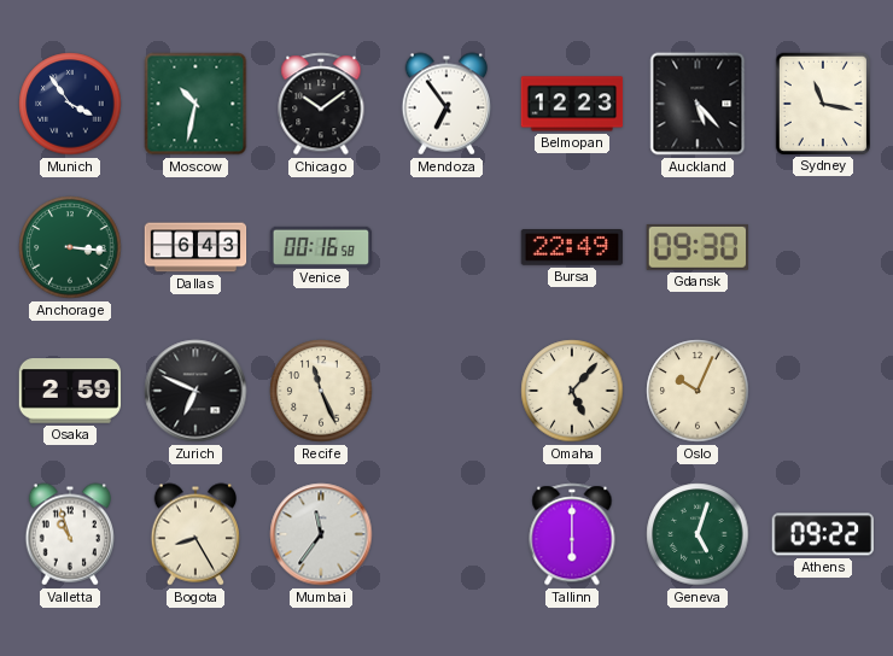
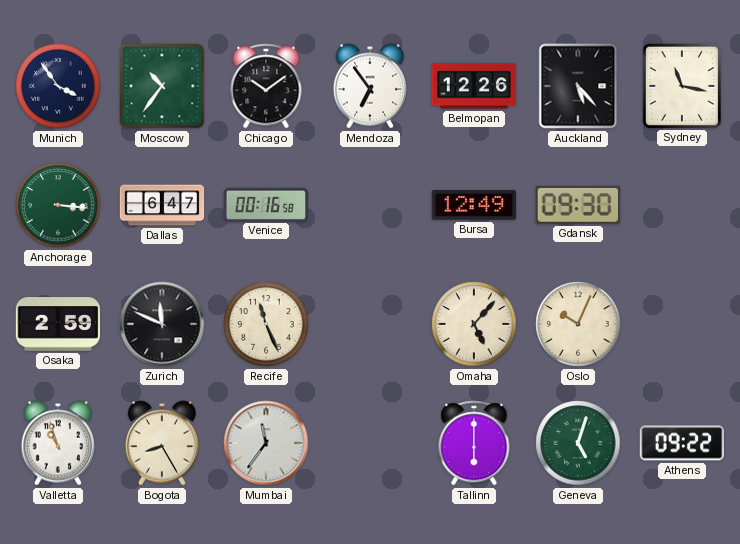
Moscow: 10:32 -> 10:36
Belmopan: 12:23 -> 12:26
Dallas: 6:43 -> 6:47
Bursa: 22:49 -> 12:49
Zurich: 6:49 -> 11:49
